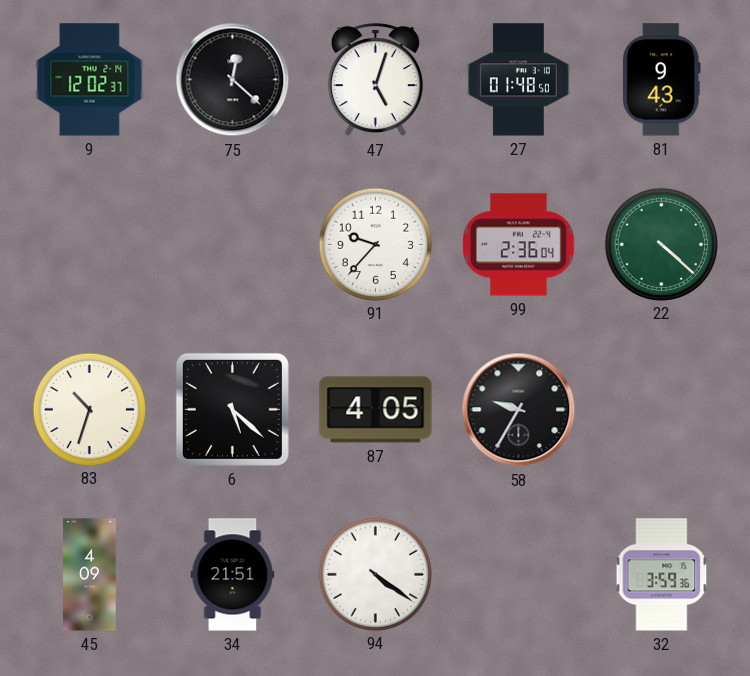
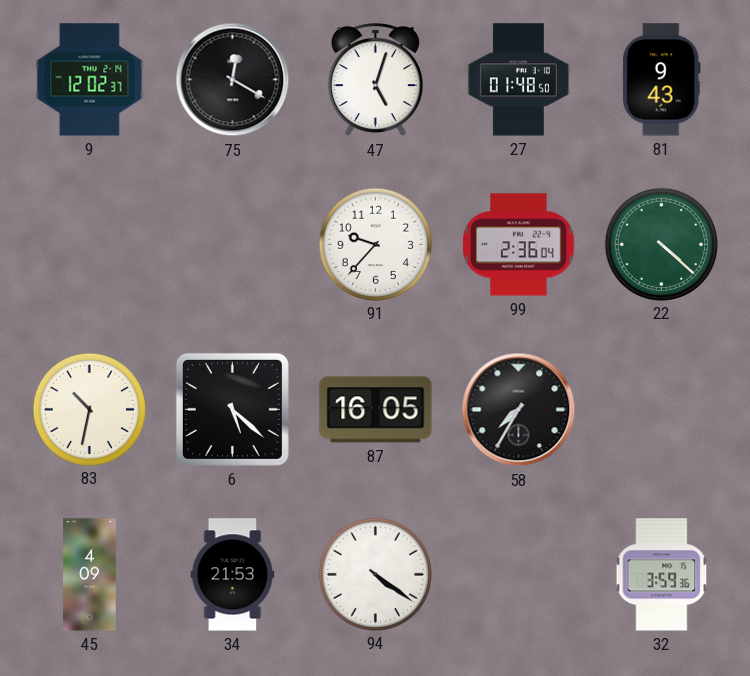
75: 12:22 -> 12:20
83: 10:33 -> 10:32
87: 4:05 -> 16:05
58: 9:35 -> 7:35
34: 21:51 -> 21:53
